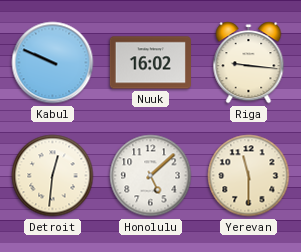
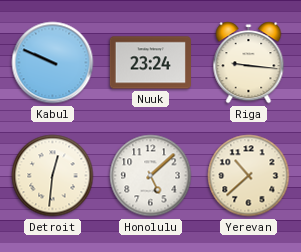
Nuuk: 16:02 -> 23:24
Yerevan: 11:30 -> 10:38
